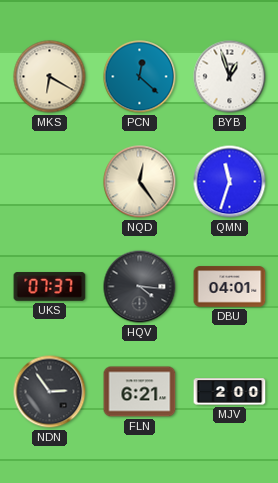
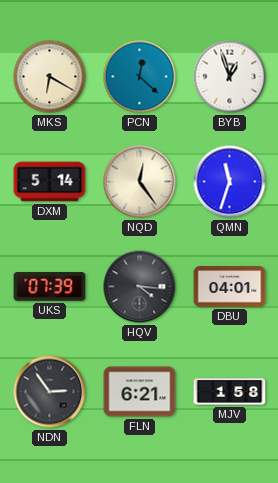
DXM: none -> 5:14
UKS: 07:37 -> 07:39
MJV: 2:00 -> 1:58
